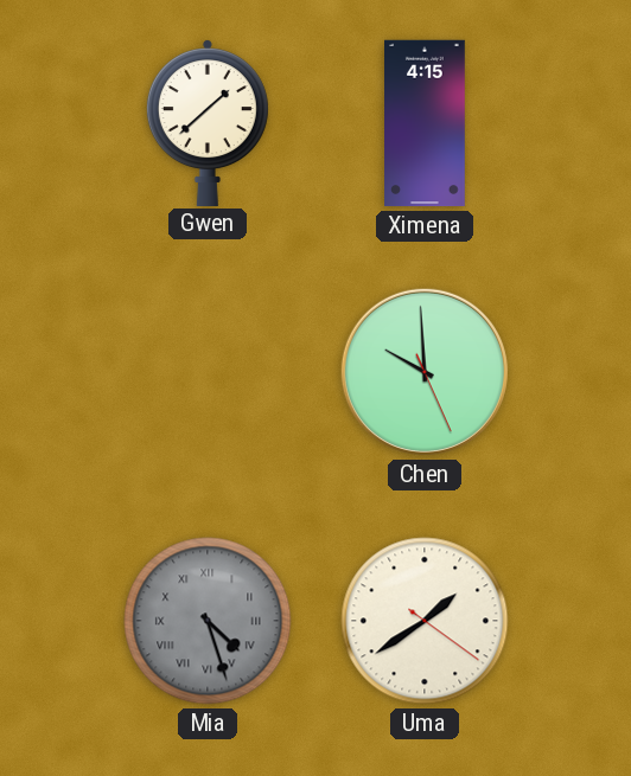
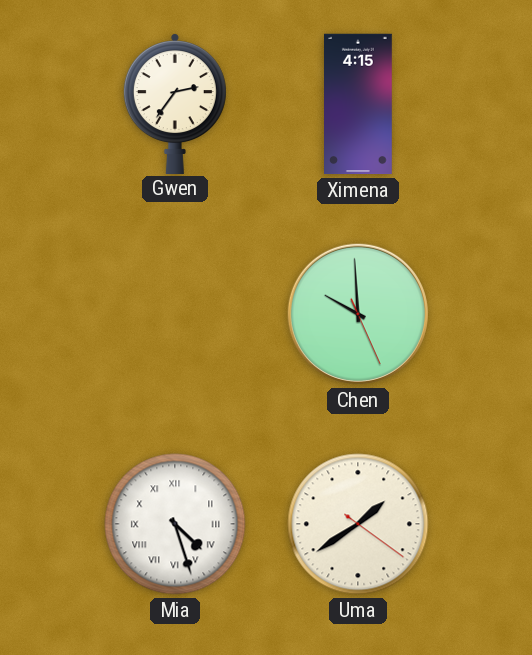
Gwen: 1:38 -> 2:36
Mia dial: grey -> white
